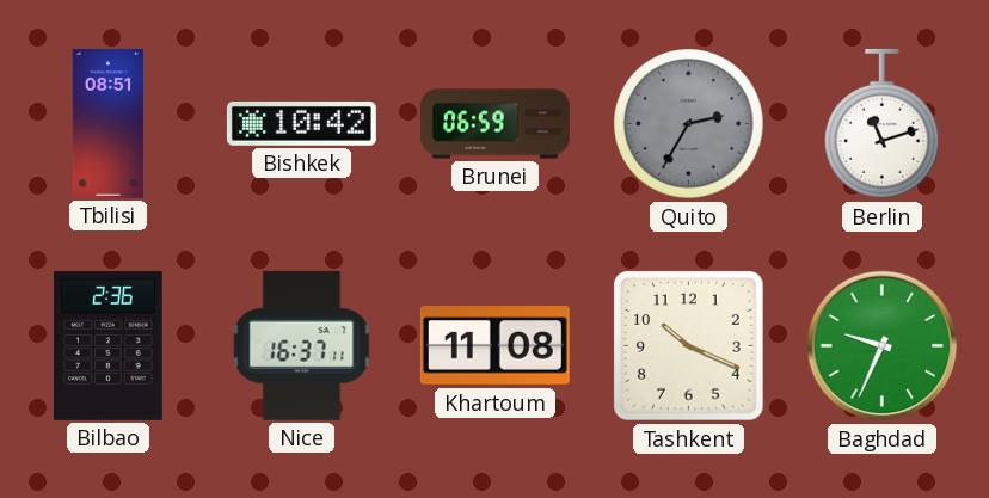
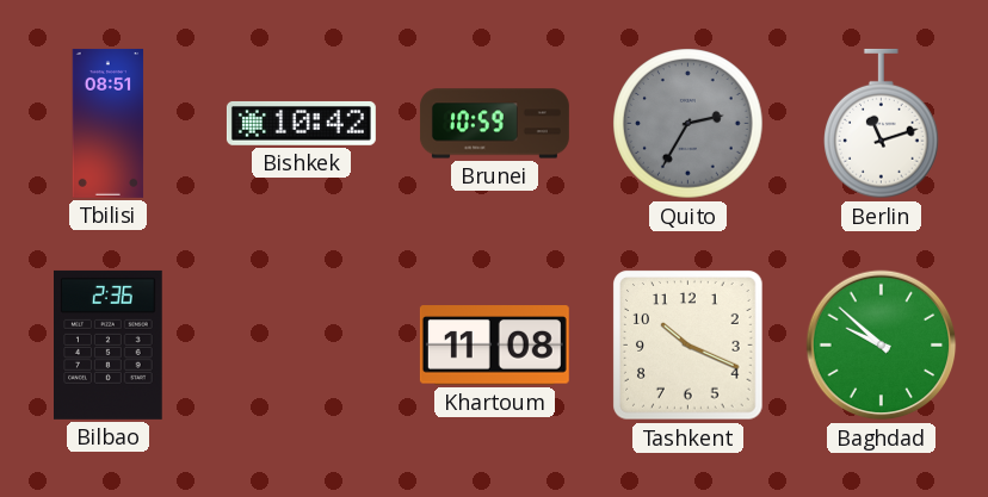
Brunei: 06:59 -> 10:59
Nice: 16:37 -> none
Baghdad: 9:34 -> 9:52
